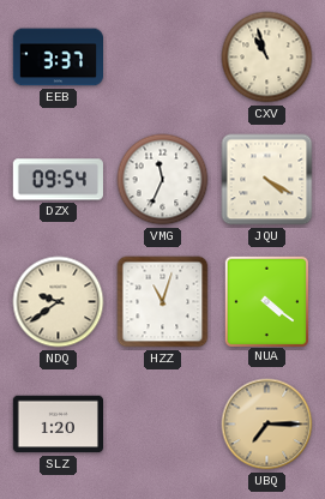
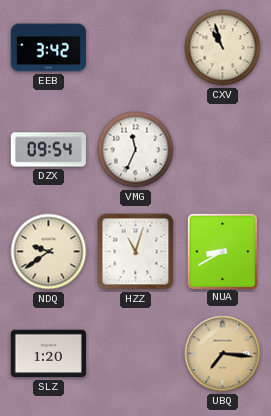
EEB: 3:37 -> 3:42
JQU: 4:20 -> none
NUA: 4:21 -> 8:40
UBQ: 7:15 -> 7:16
